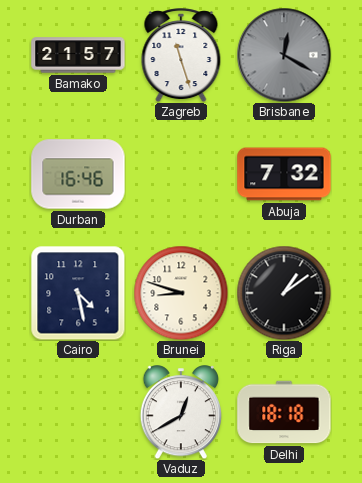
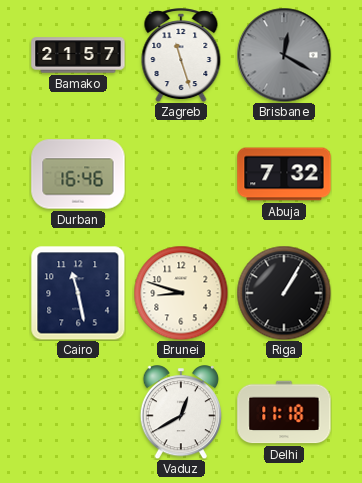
Cairo: 4:28 -> 11:28
Riga: 1:09 -> 1:05
Delhi: 18:18 -> 11:18
